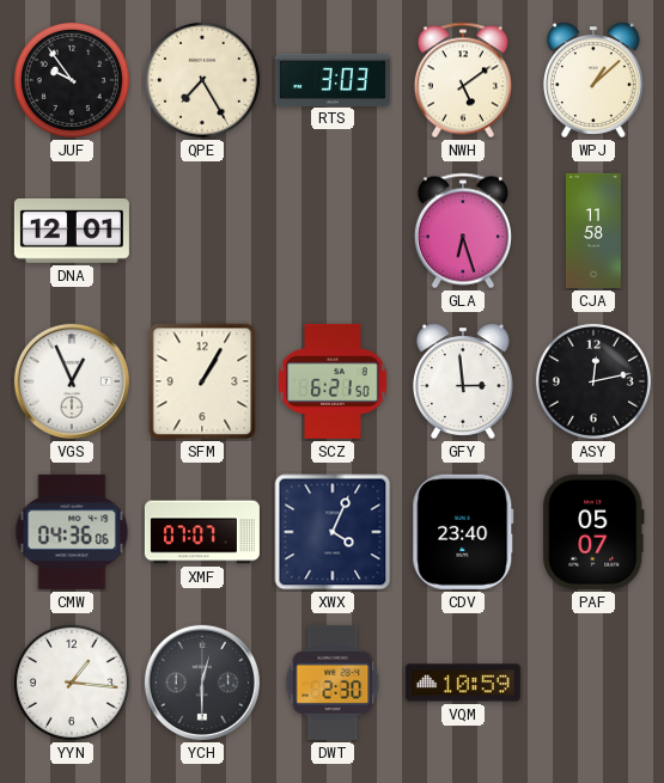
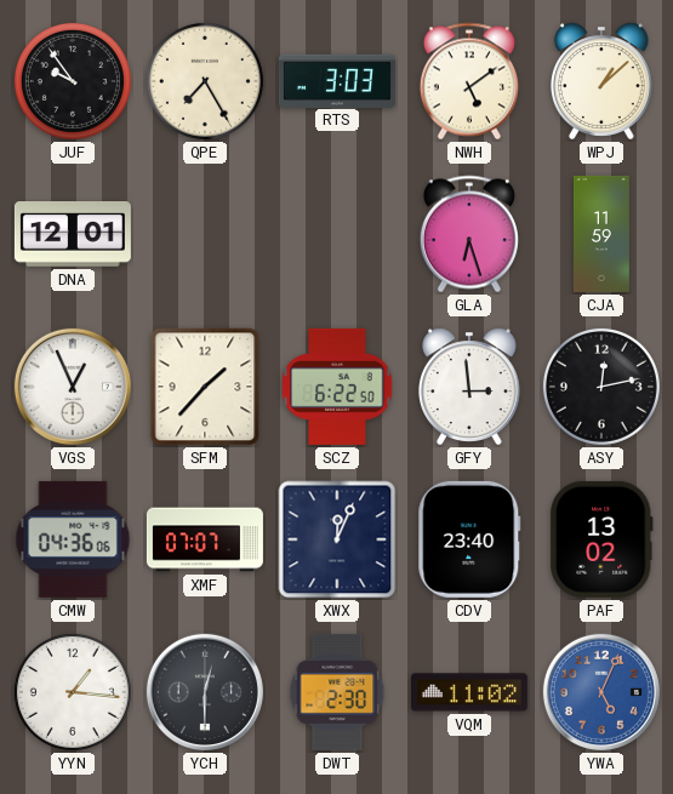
CJA: 11:58 -> 11:59
SFM: 1:05 -> 1:37
SCZ: 6:21 -> 6:22
XWX: 4:04 -> 12:04
PAF: 05:07 -> 13:02
VQM: 10:59 -> 11:02
YWA: none -> 5:04
